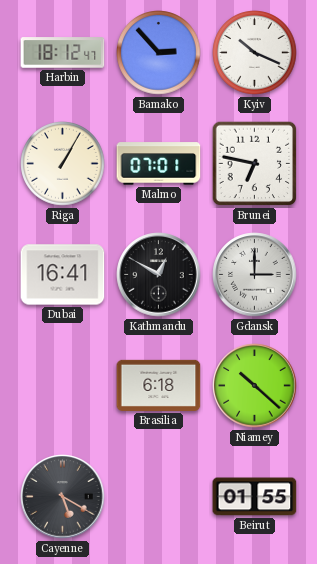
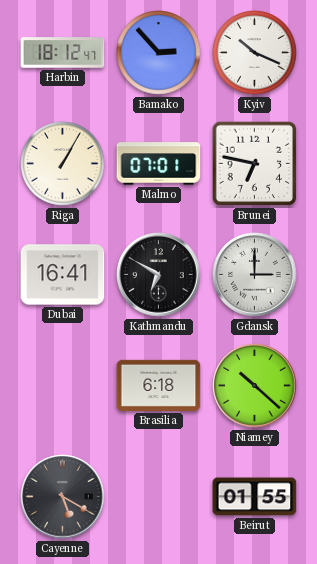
Kathmandu: 12:50 -> 6:50
